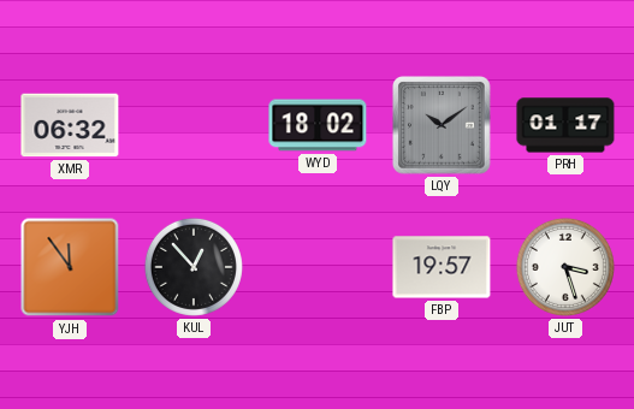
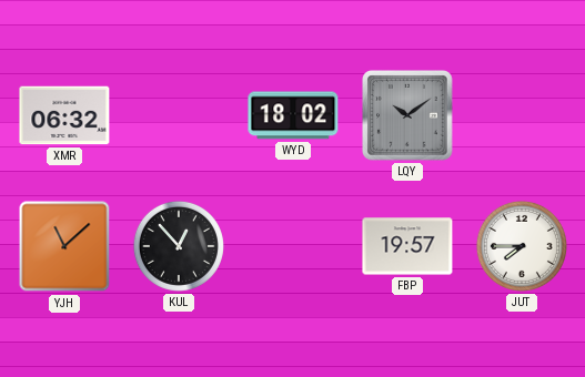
PRH: 01:17 -> none
YJH: 11:54 -> 11:08
JUT: 3:27 -> 7:45
